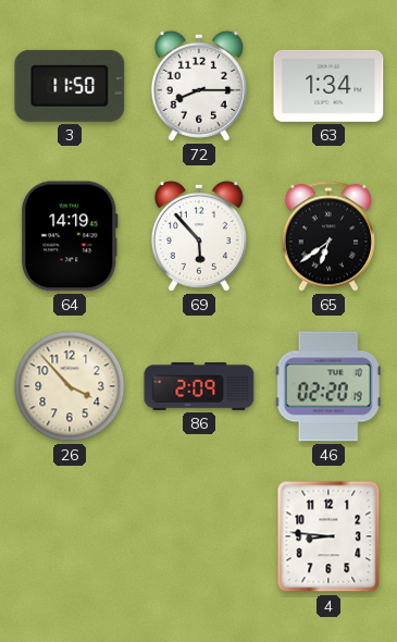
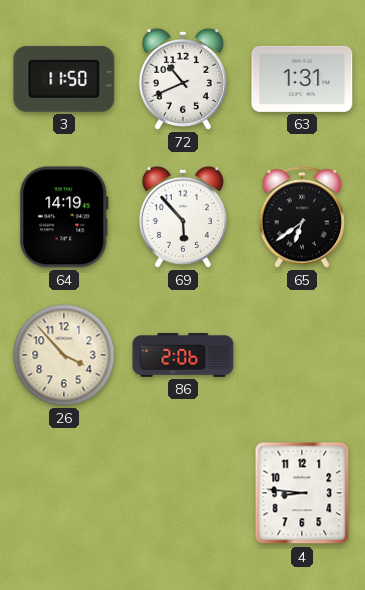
72: 8:15 -> 10:41
63: 1:34 -> 1:31
86: 2:09 -> 2:06
46: 02:20 -> none
